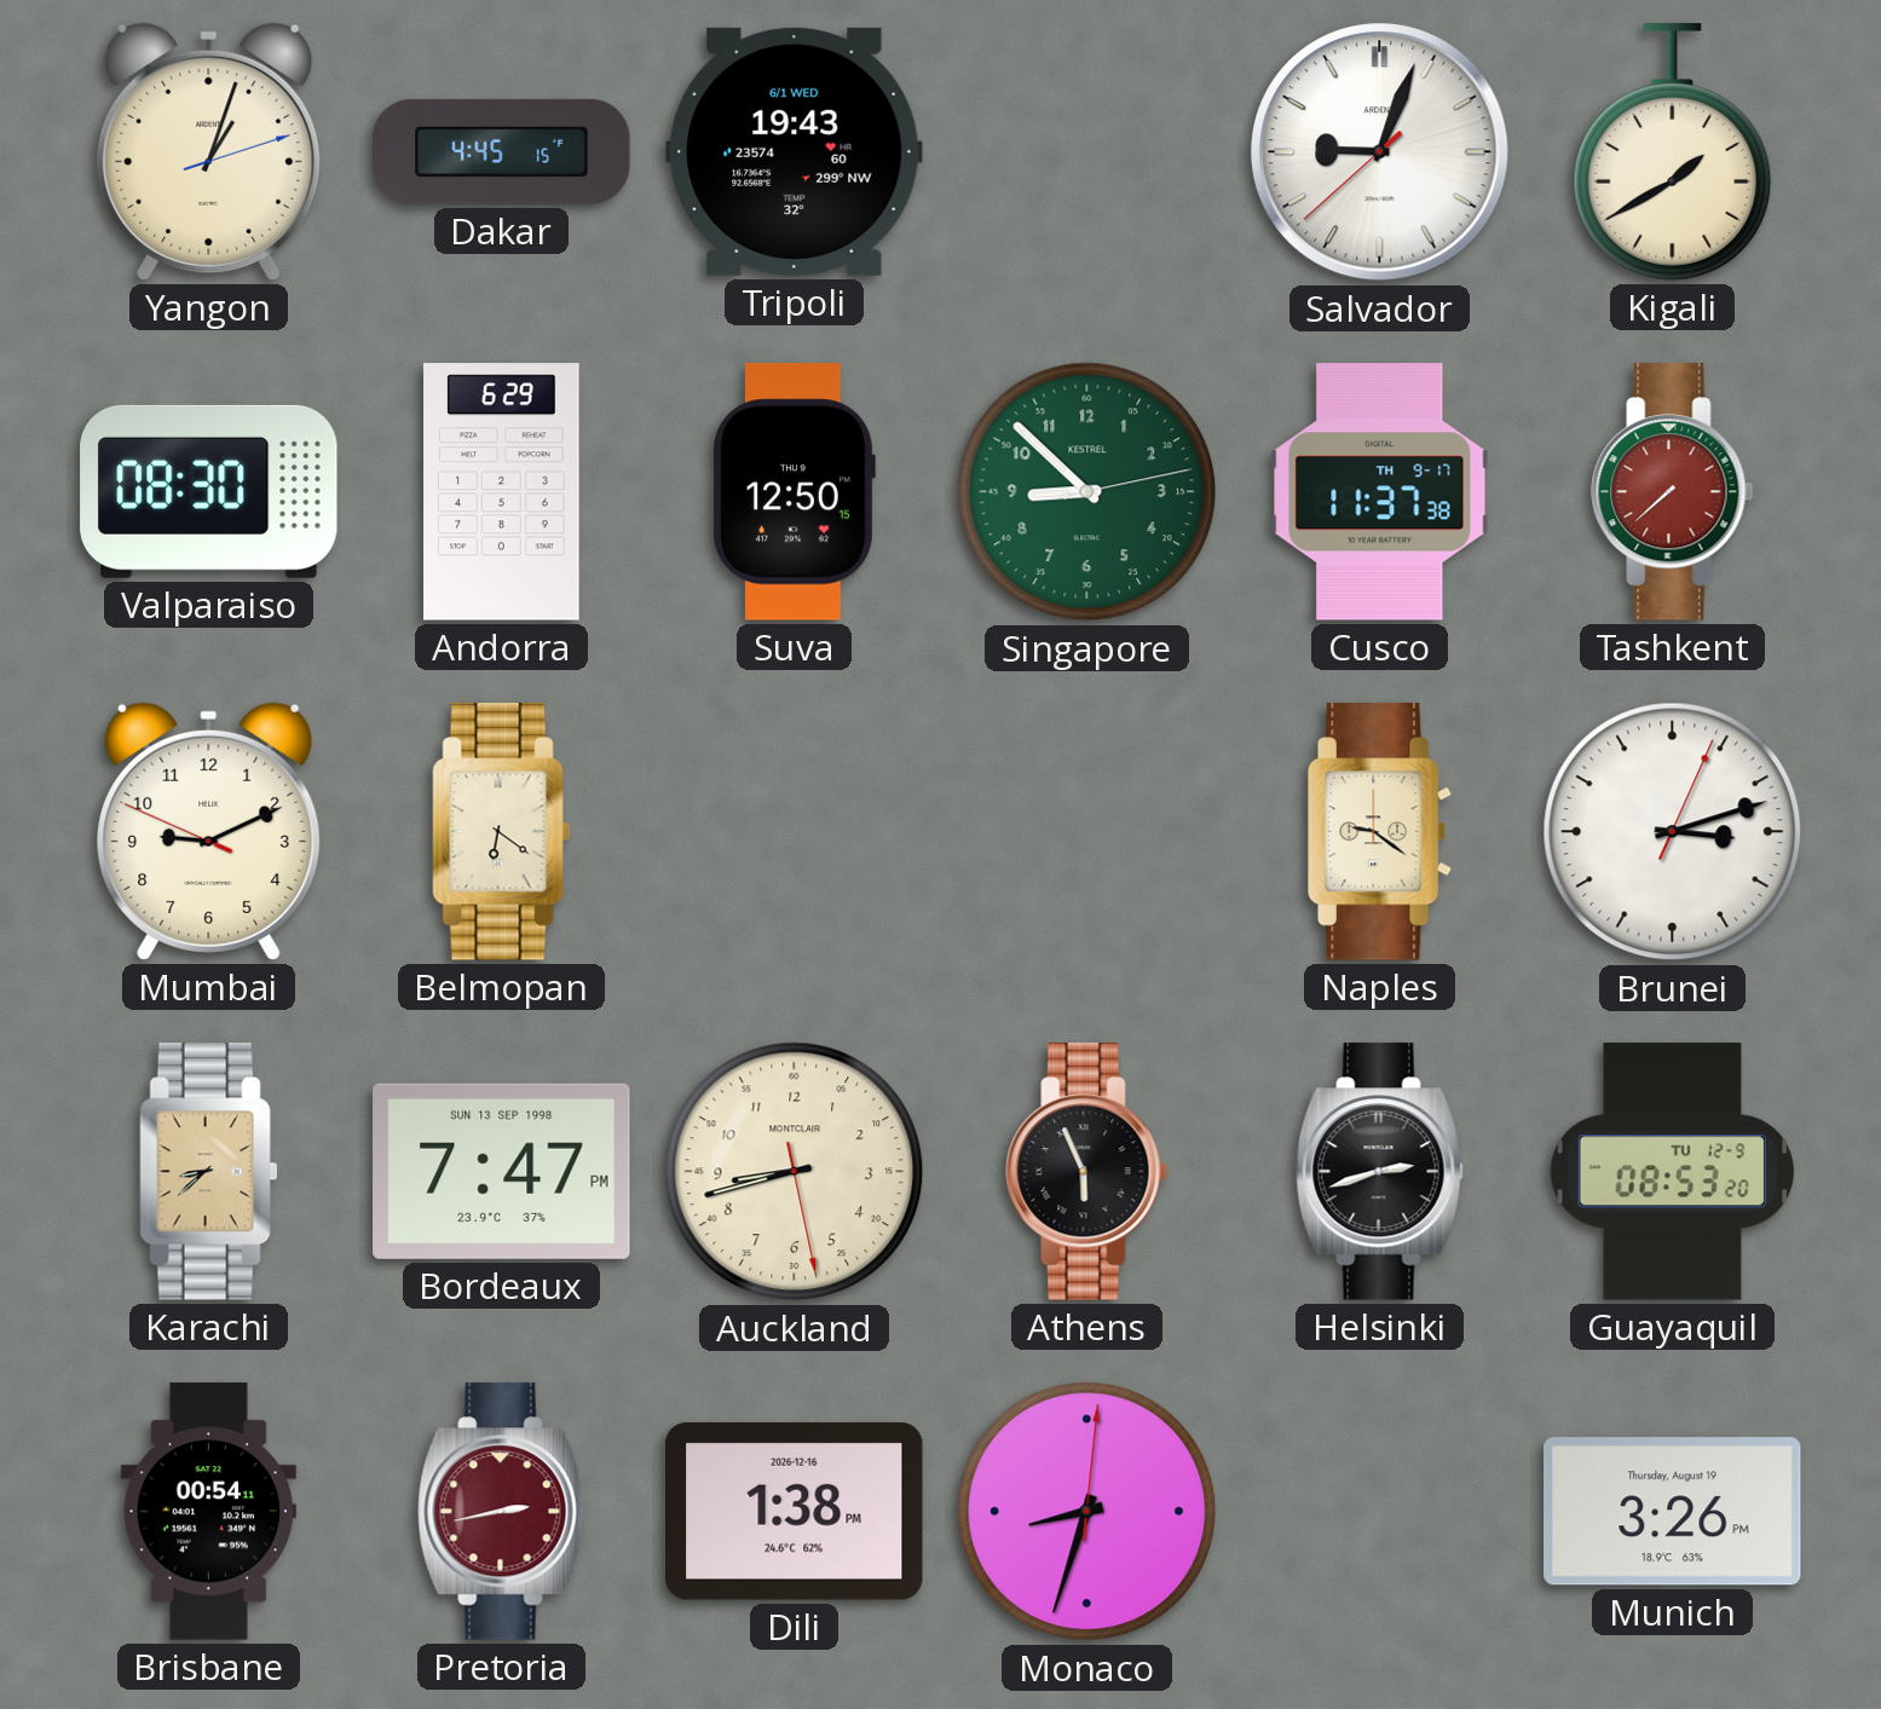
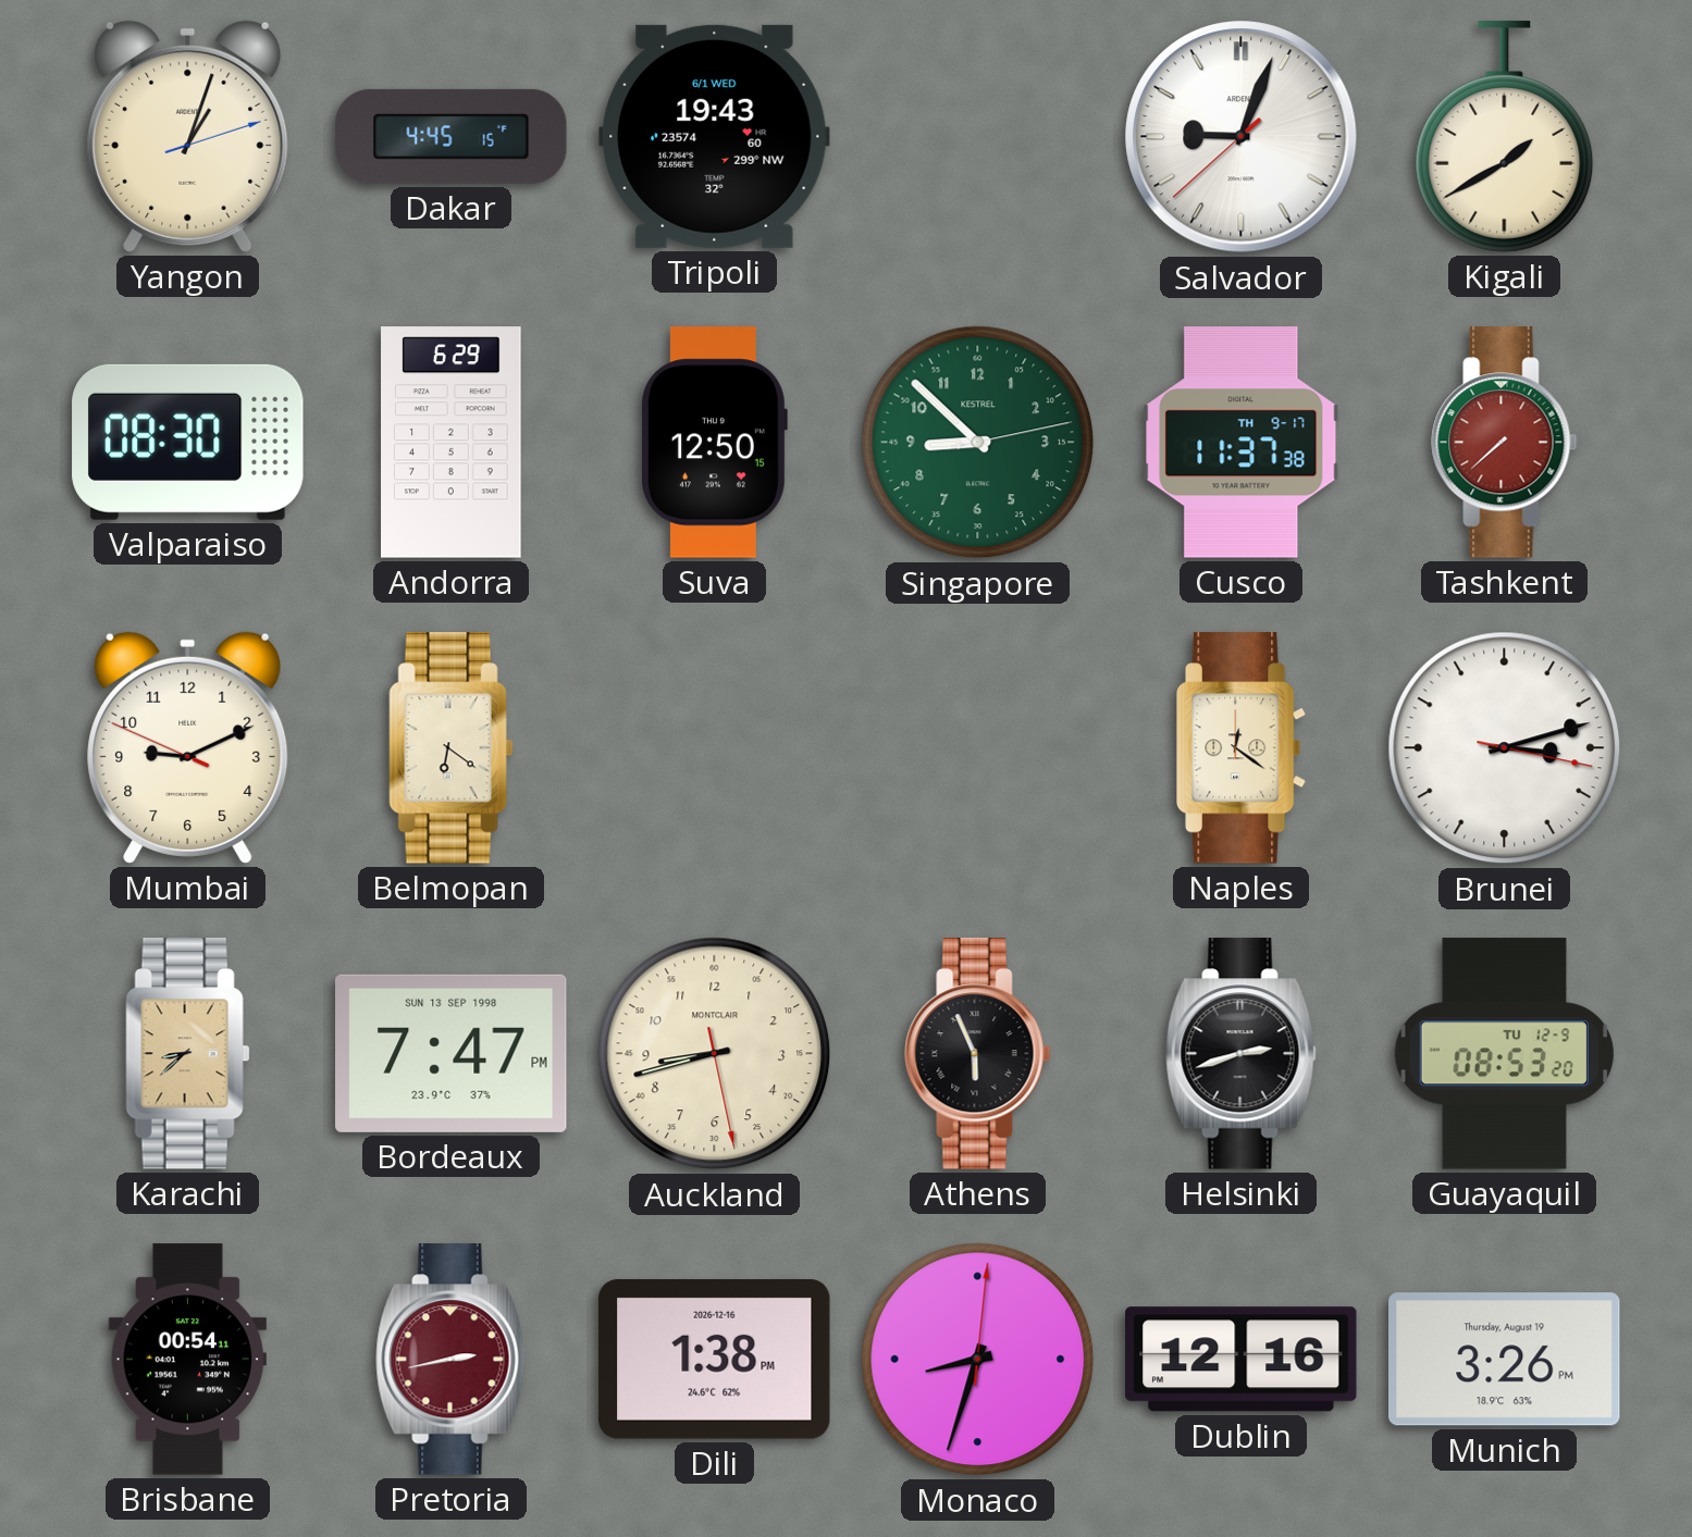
Naples: 9:21 -> 12:21
Brunei: 3:12:04 -> 3:12:17
Dublin: none -> 12:16
